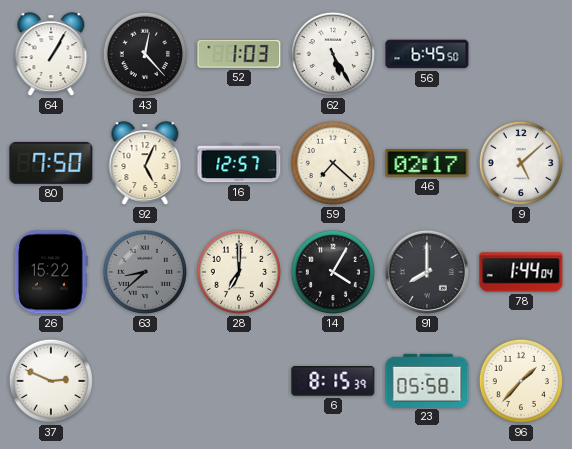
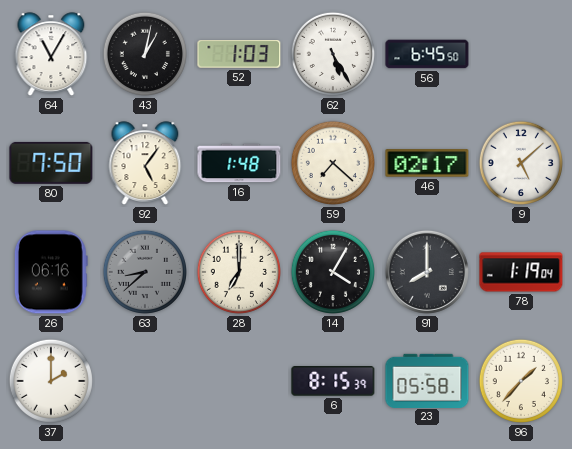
64: 1:05 -> 11:05
43: 12:23 -> 1:02
92: 5:04 -> 5:06
16: 12:57 -> 1:48
26: 15:22 -> 06:16
78: 1:44 -> 1:19
37: 2:49 -> 2:00
